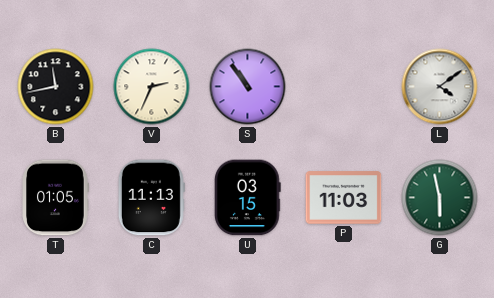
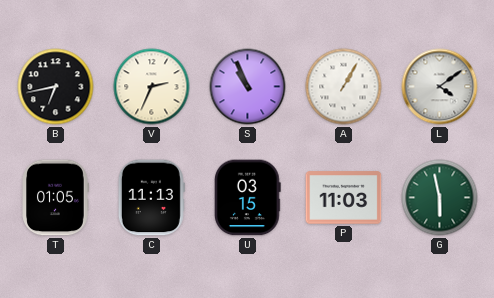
B: 11:43 -> 6:43
S: 10:54 -> 10:56
A: none -> 1:05
